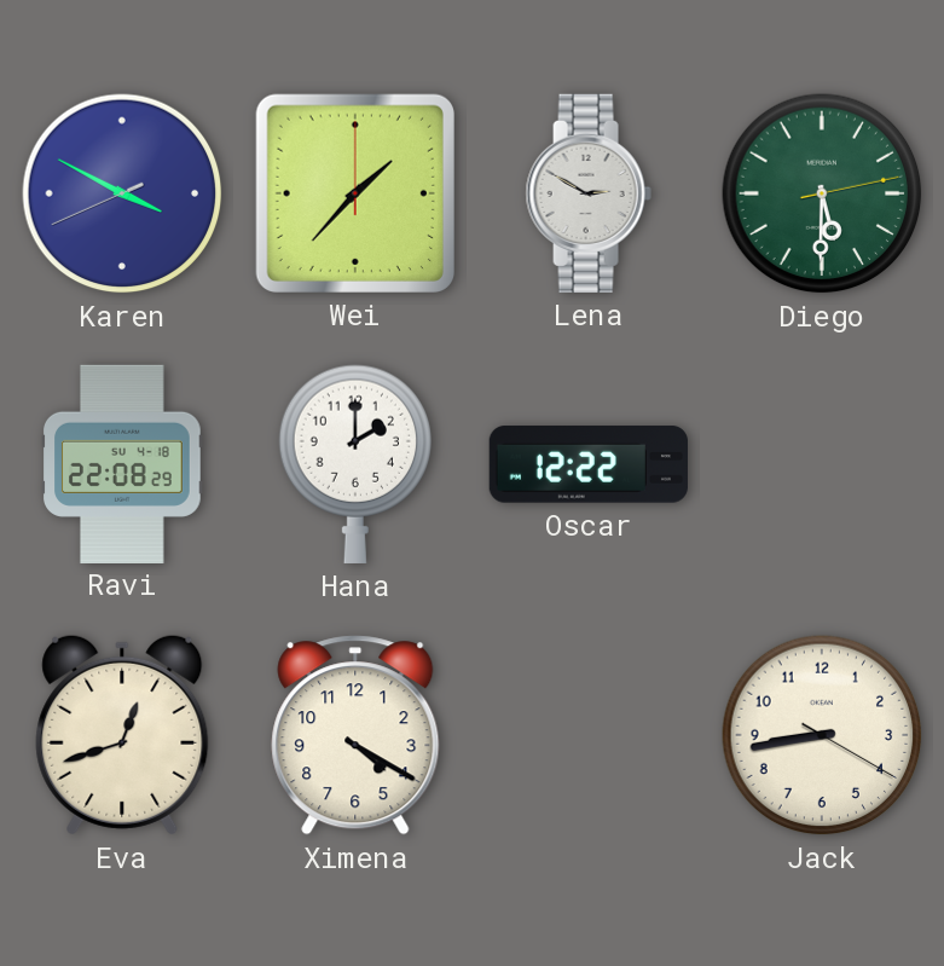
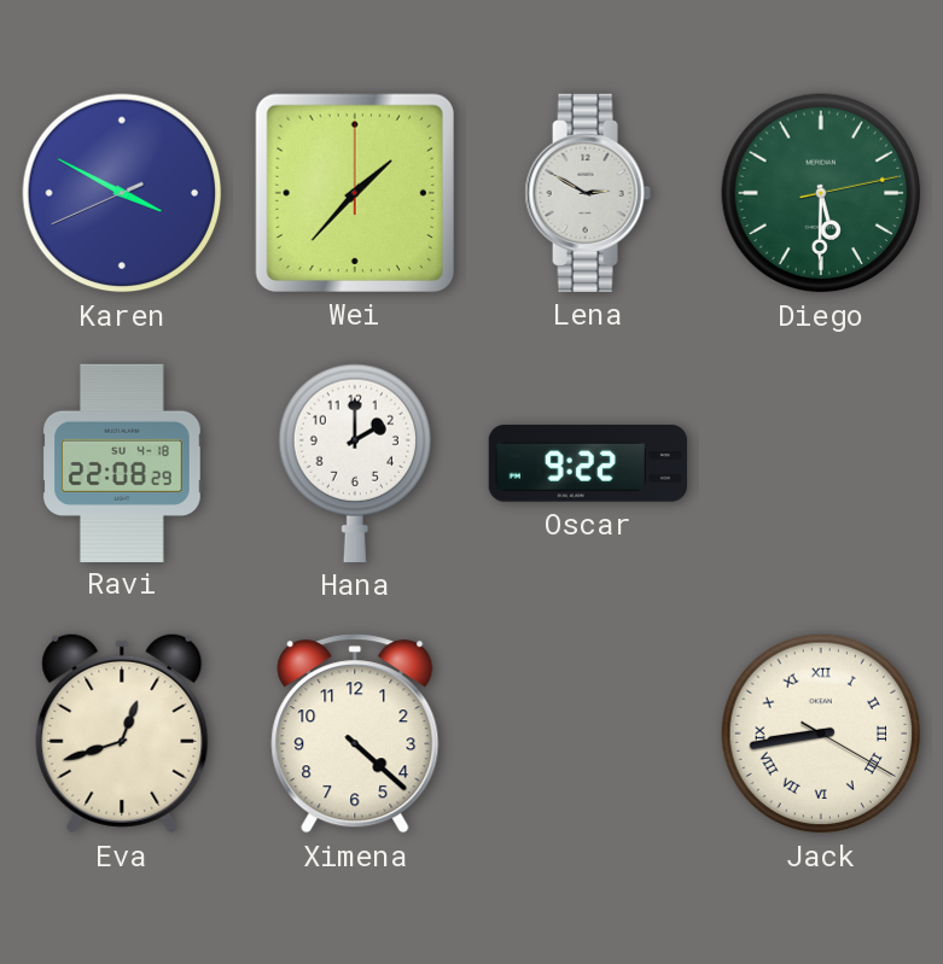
Oscar: 12:22 -> 9:22
Ximena: 4:20 -> 4:22
Jack numerals: Arabic -> Roman
